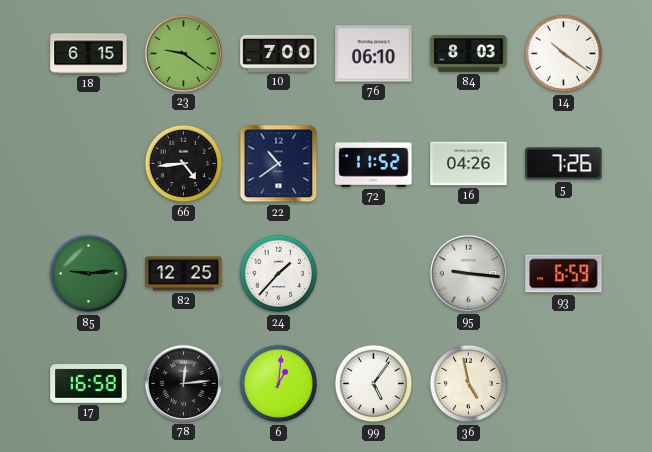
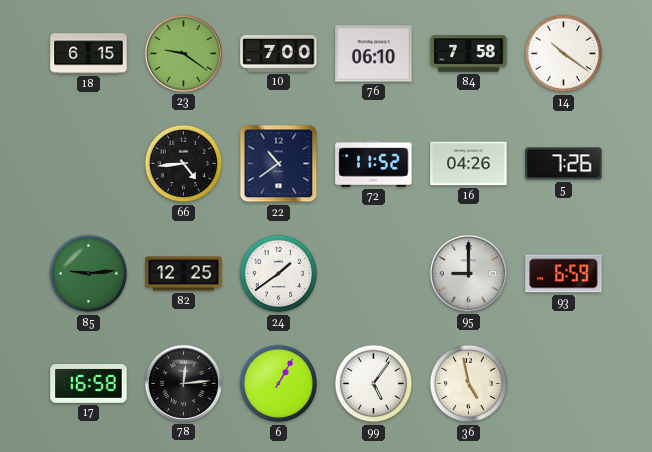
84: 8:03 -> 7:58
24: 1:37 -> 1:39
95: 9:16 -> 9:00
6: 1:01 -> 1:05
